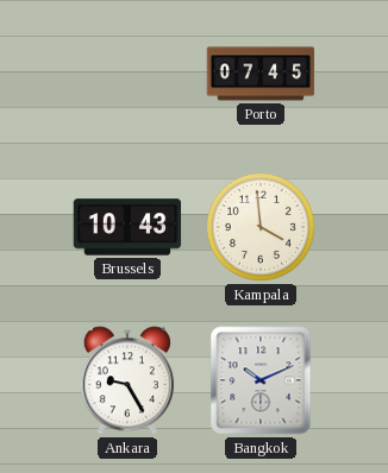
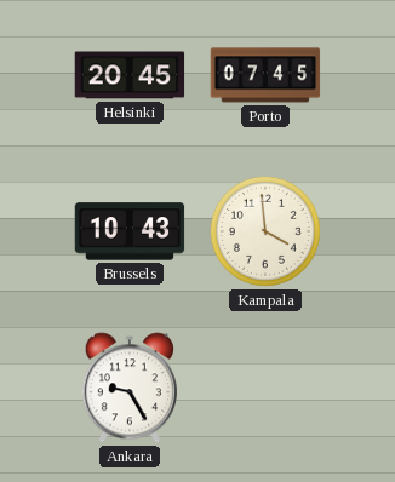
Helsinki: none -> 20:45
Bangkok: 10:11 -> none
